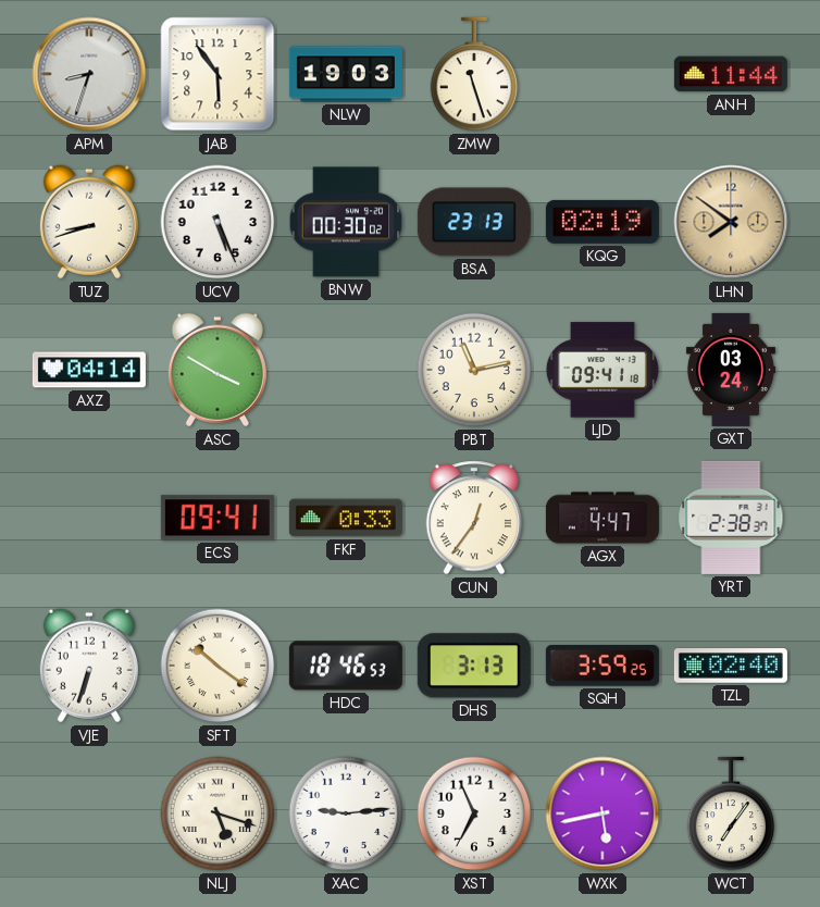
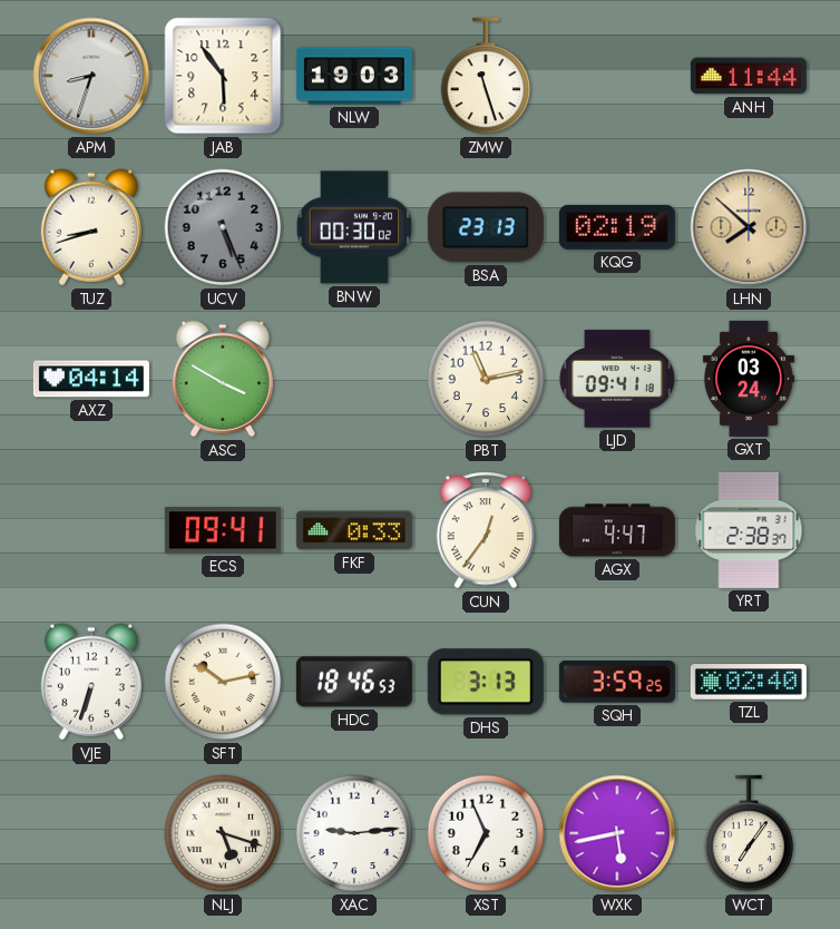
UCV dial: white -> grey
LHN: 7:51 -> 7:52
SFT: 10:21 -> 10:13
